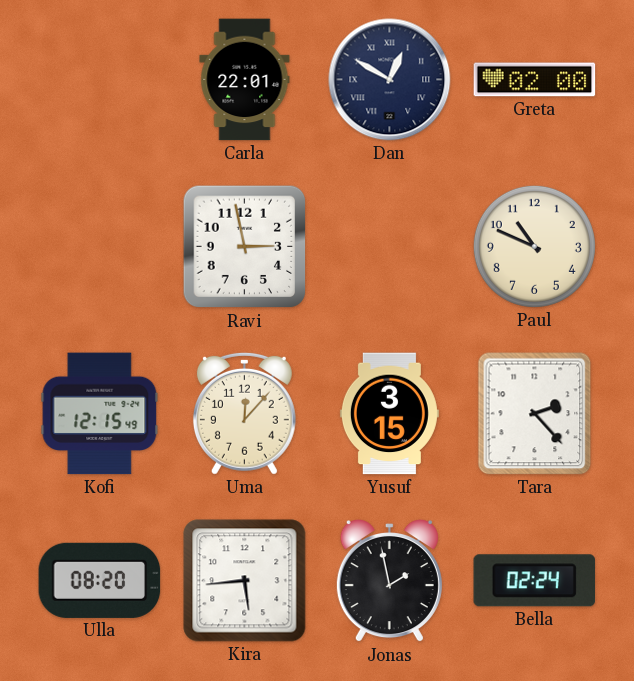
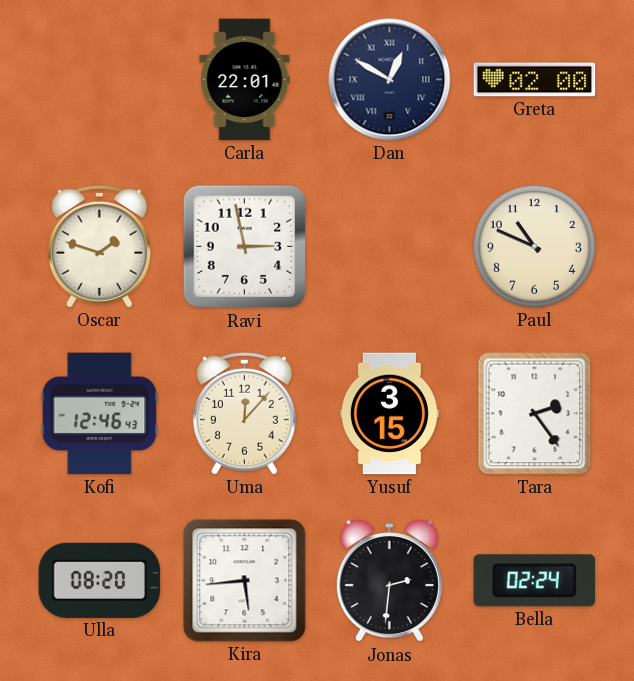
Oscar: none -> 1:48
Kofi: 12:15 -> 12:46
Tara: 2:23 -> 2:24
Jonas: 1:58 -> 2:31
